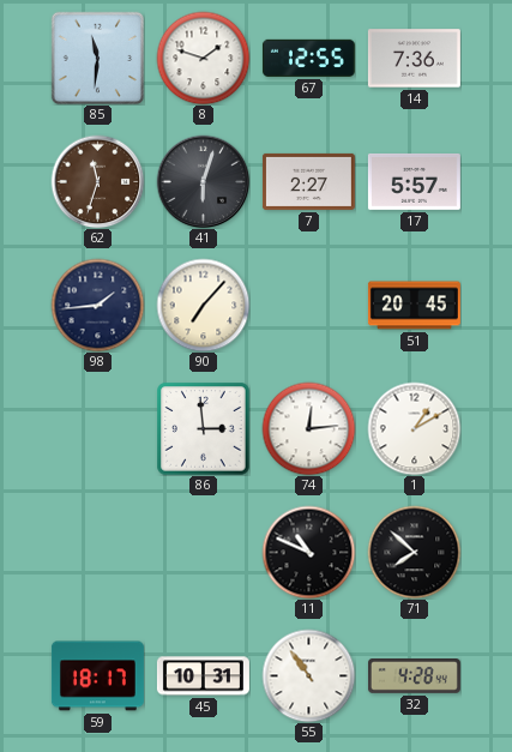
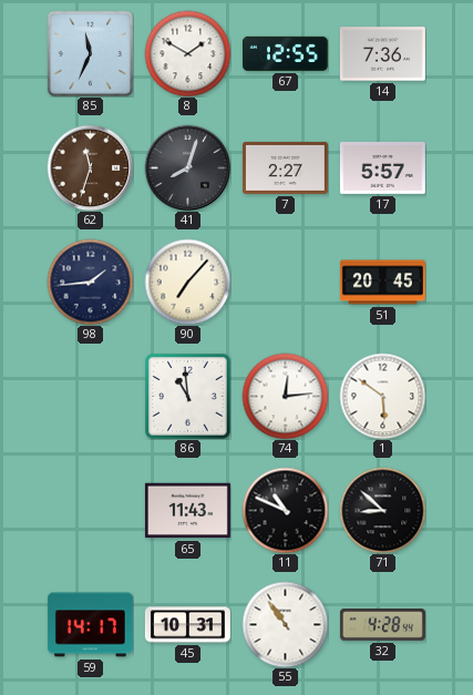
85: 11:31 -> 11:34
8: 1:48 -> 1:50
41: 6:03 -> 8:03
86: 2:59 -> 10:59
1: 1:10 -> 5:51
65: none -> 11:43
71: 7:52 -> 8:52
59: 18:17 -> 14:17
